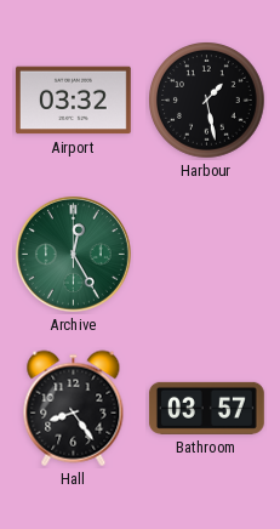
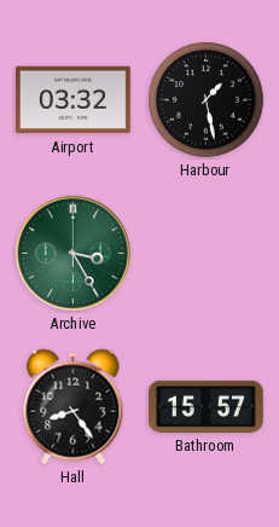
Archive: 12:25 -> 3:25
Bathroom: 03:57 -> 15:57
